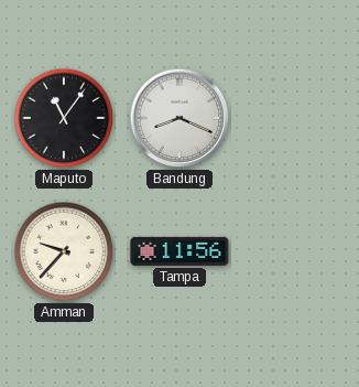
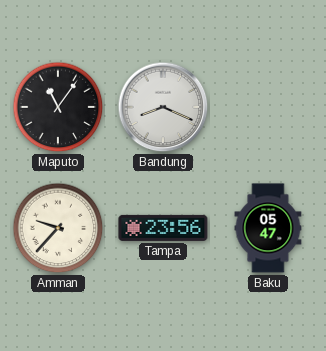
Tampa: 11:56 -> 23:56
Baku: none -> 05:47
